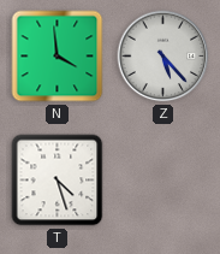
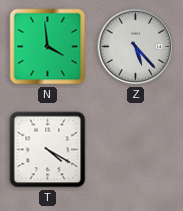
T: 4:27 -> 4:20
